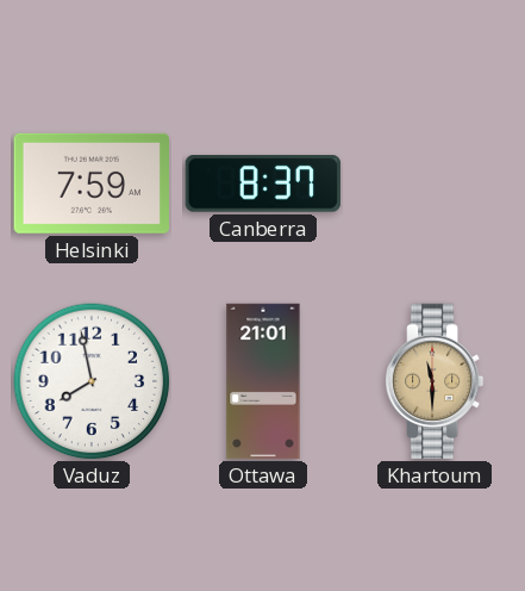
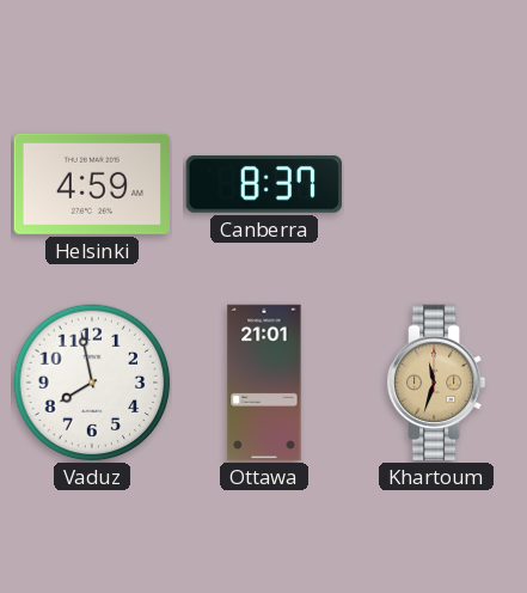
Helsinki: 7:59 -> 4:59
Khartoum: 11:30 -> 11:33
